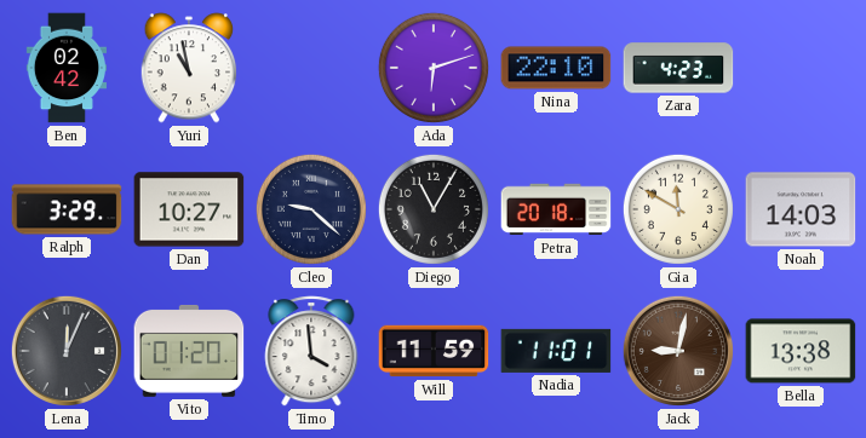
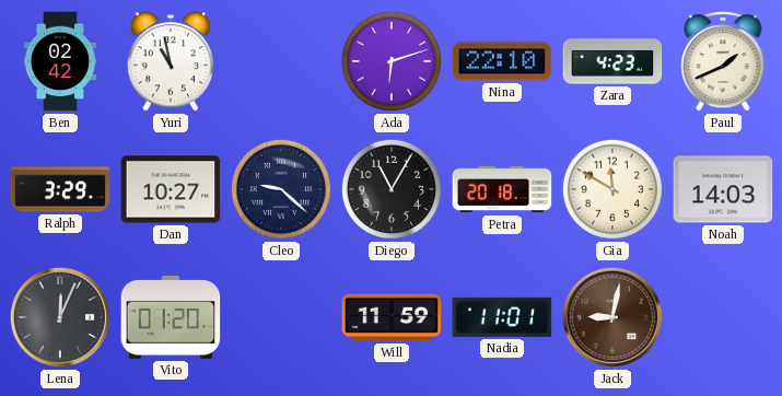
Paul: none -> 1:41
Timo: 3:59 -> none
Bella: 13:38 -> none
